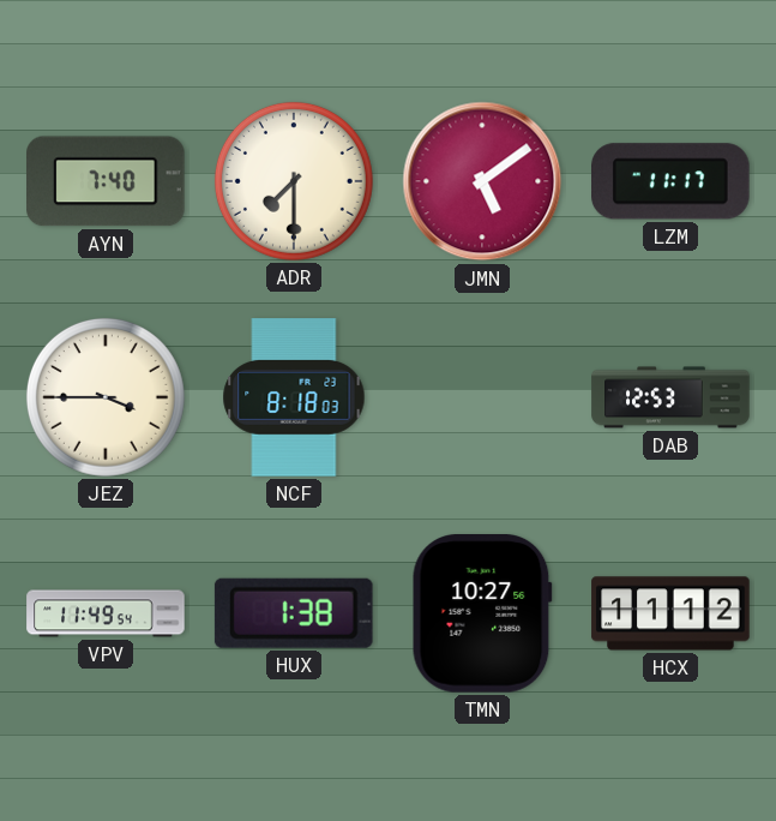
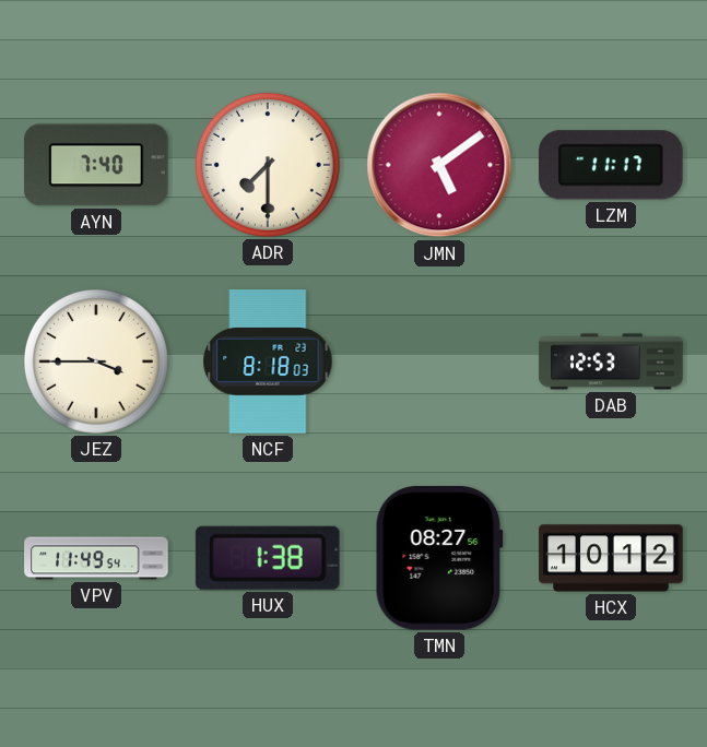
TMN: 10:27 -> 08:27
HCX: 11:12 -> 10:12
